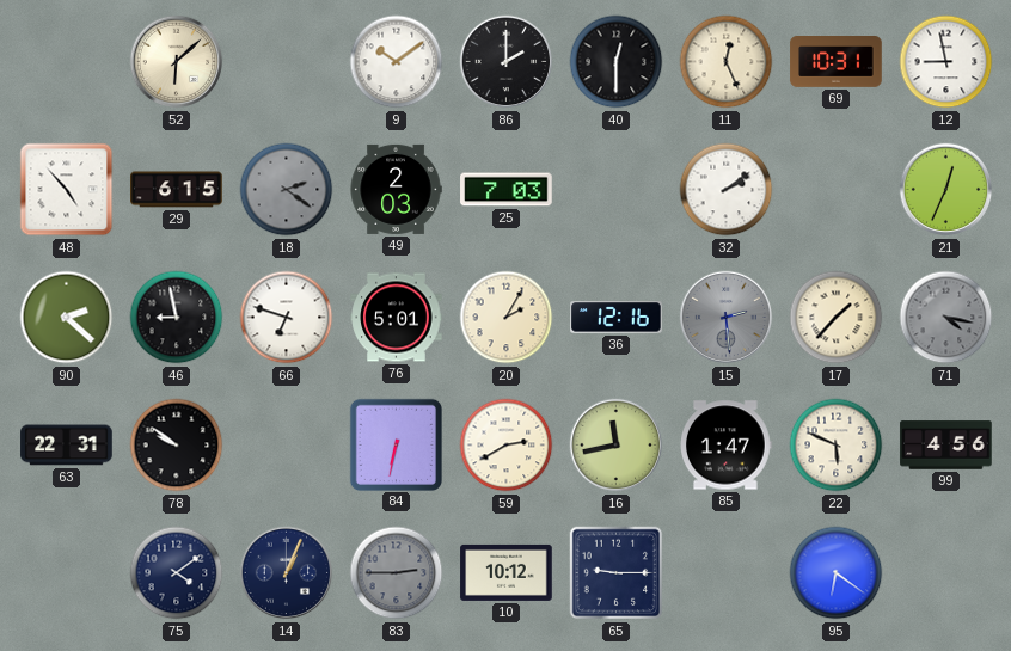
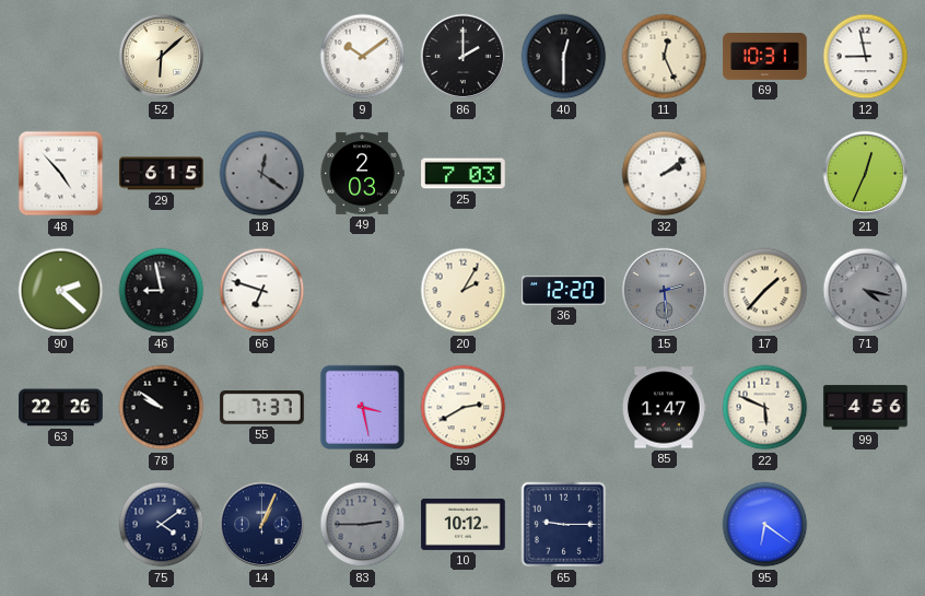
18: 2:21 -> 12:21
76: 5:01 -> none
36: 12:16 -> 12:20
63: 22:31 -> 22:26
55: none -> 7:37
84: 6:32 -> 3:28
16: 11:43 -> none
